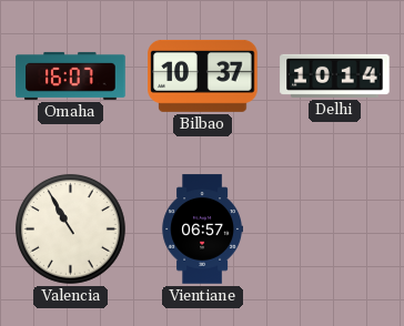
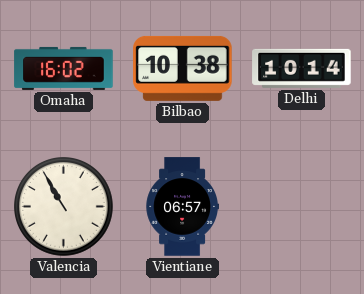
Omaha: 16:07 -> 16:02
Bilbao: 10:37 -> 10:38
